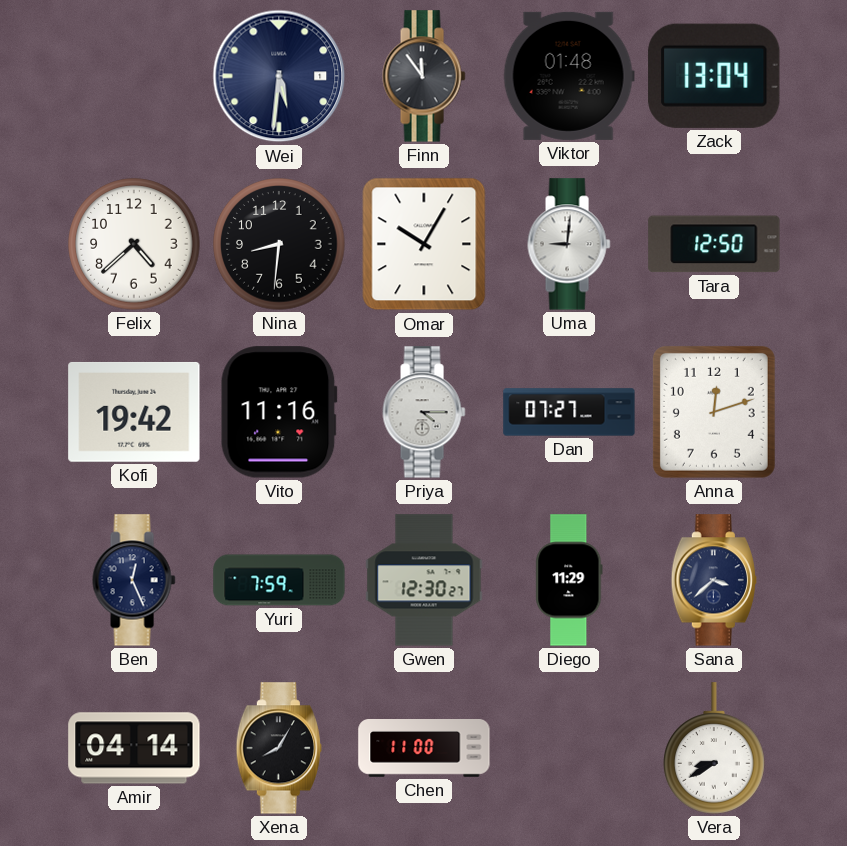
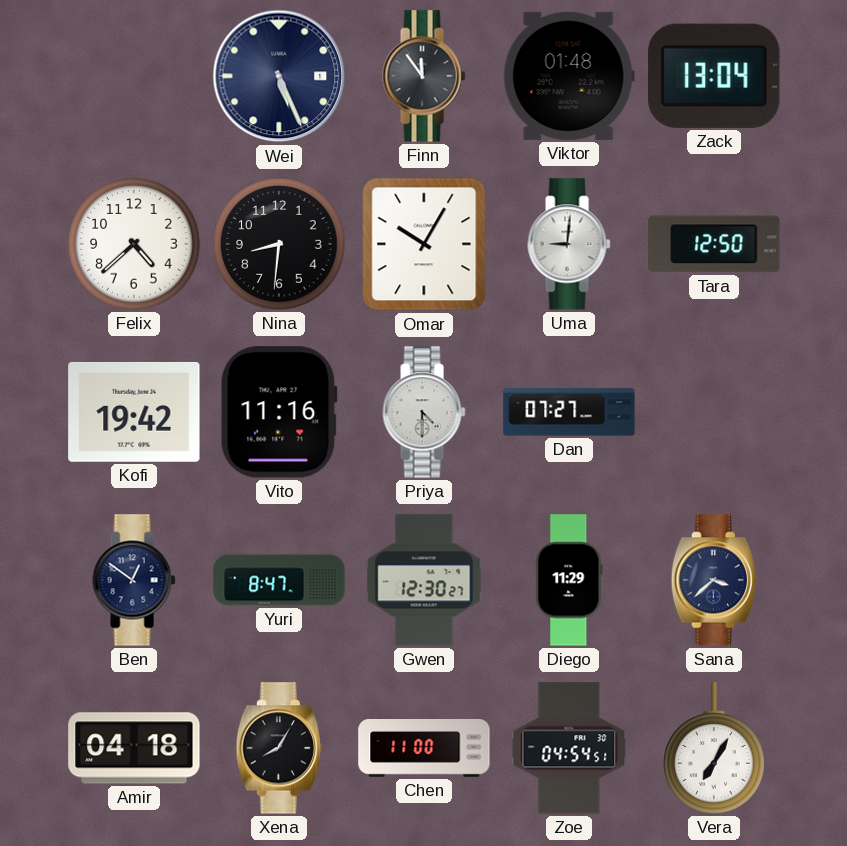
Wei: 5:31 -> 5:26
Priya: 4:15 -> 4:30
Anna: 12:12 -> none
Ben: 12:26 -> 12:51
Yuri: 7:59 -> 8:47
Amir: 04:14 -> 04:18
Zoe: none -> 04:54
Vera: 8:40 -> 7:05
